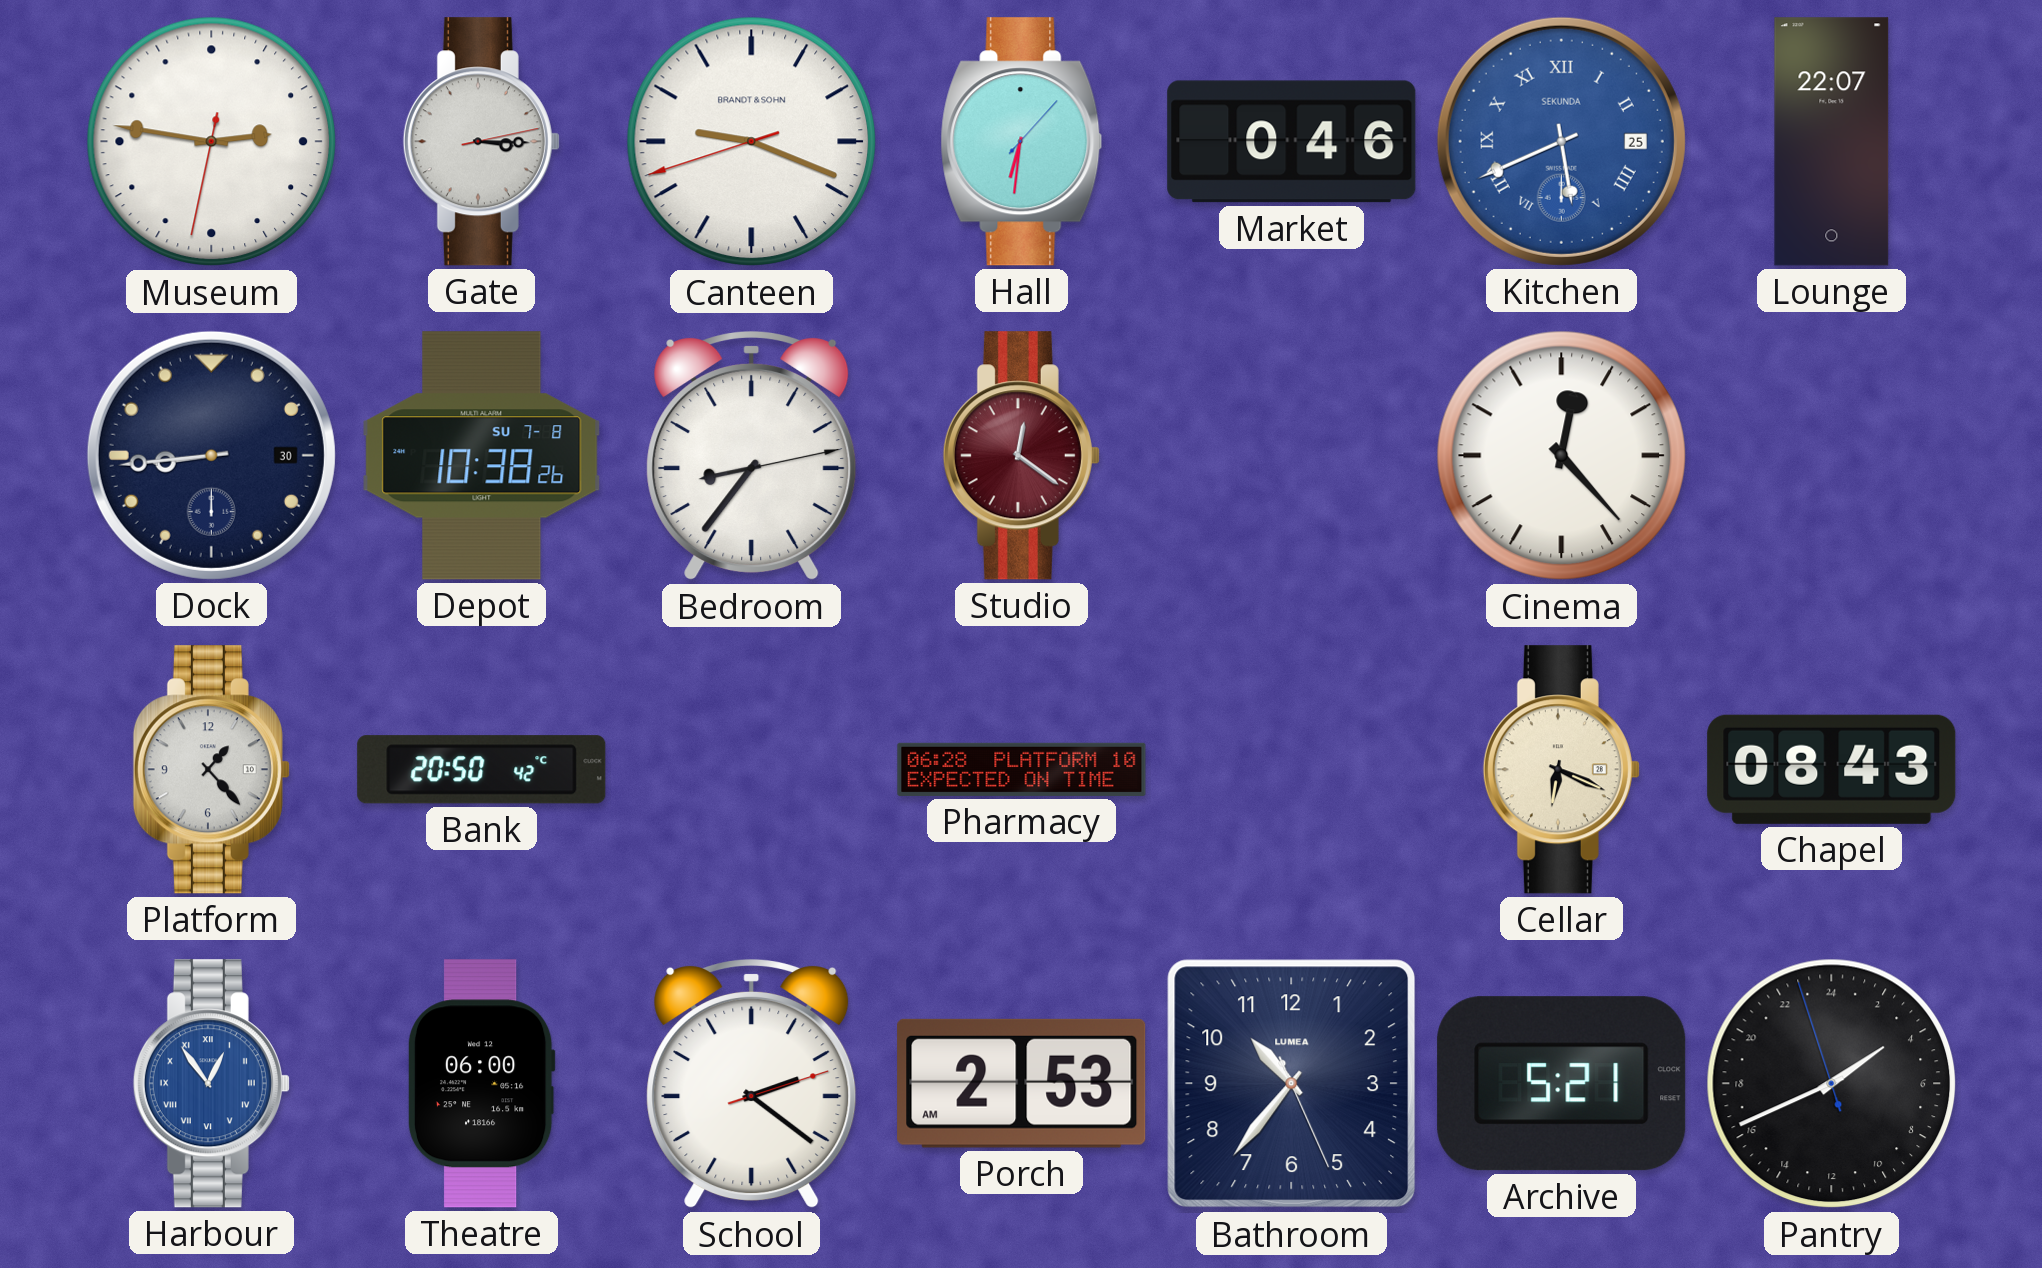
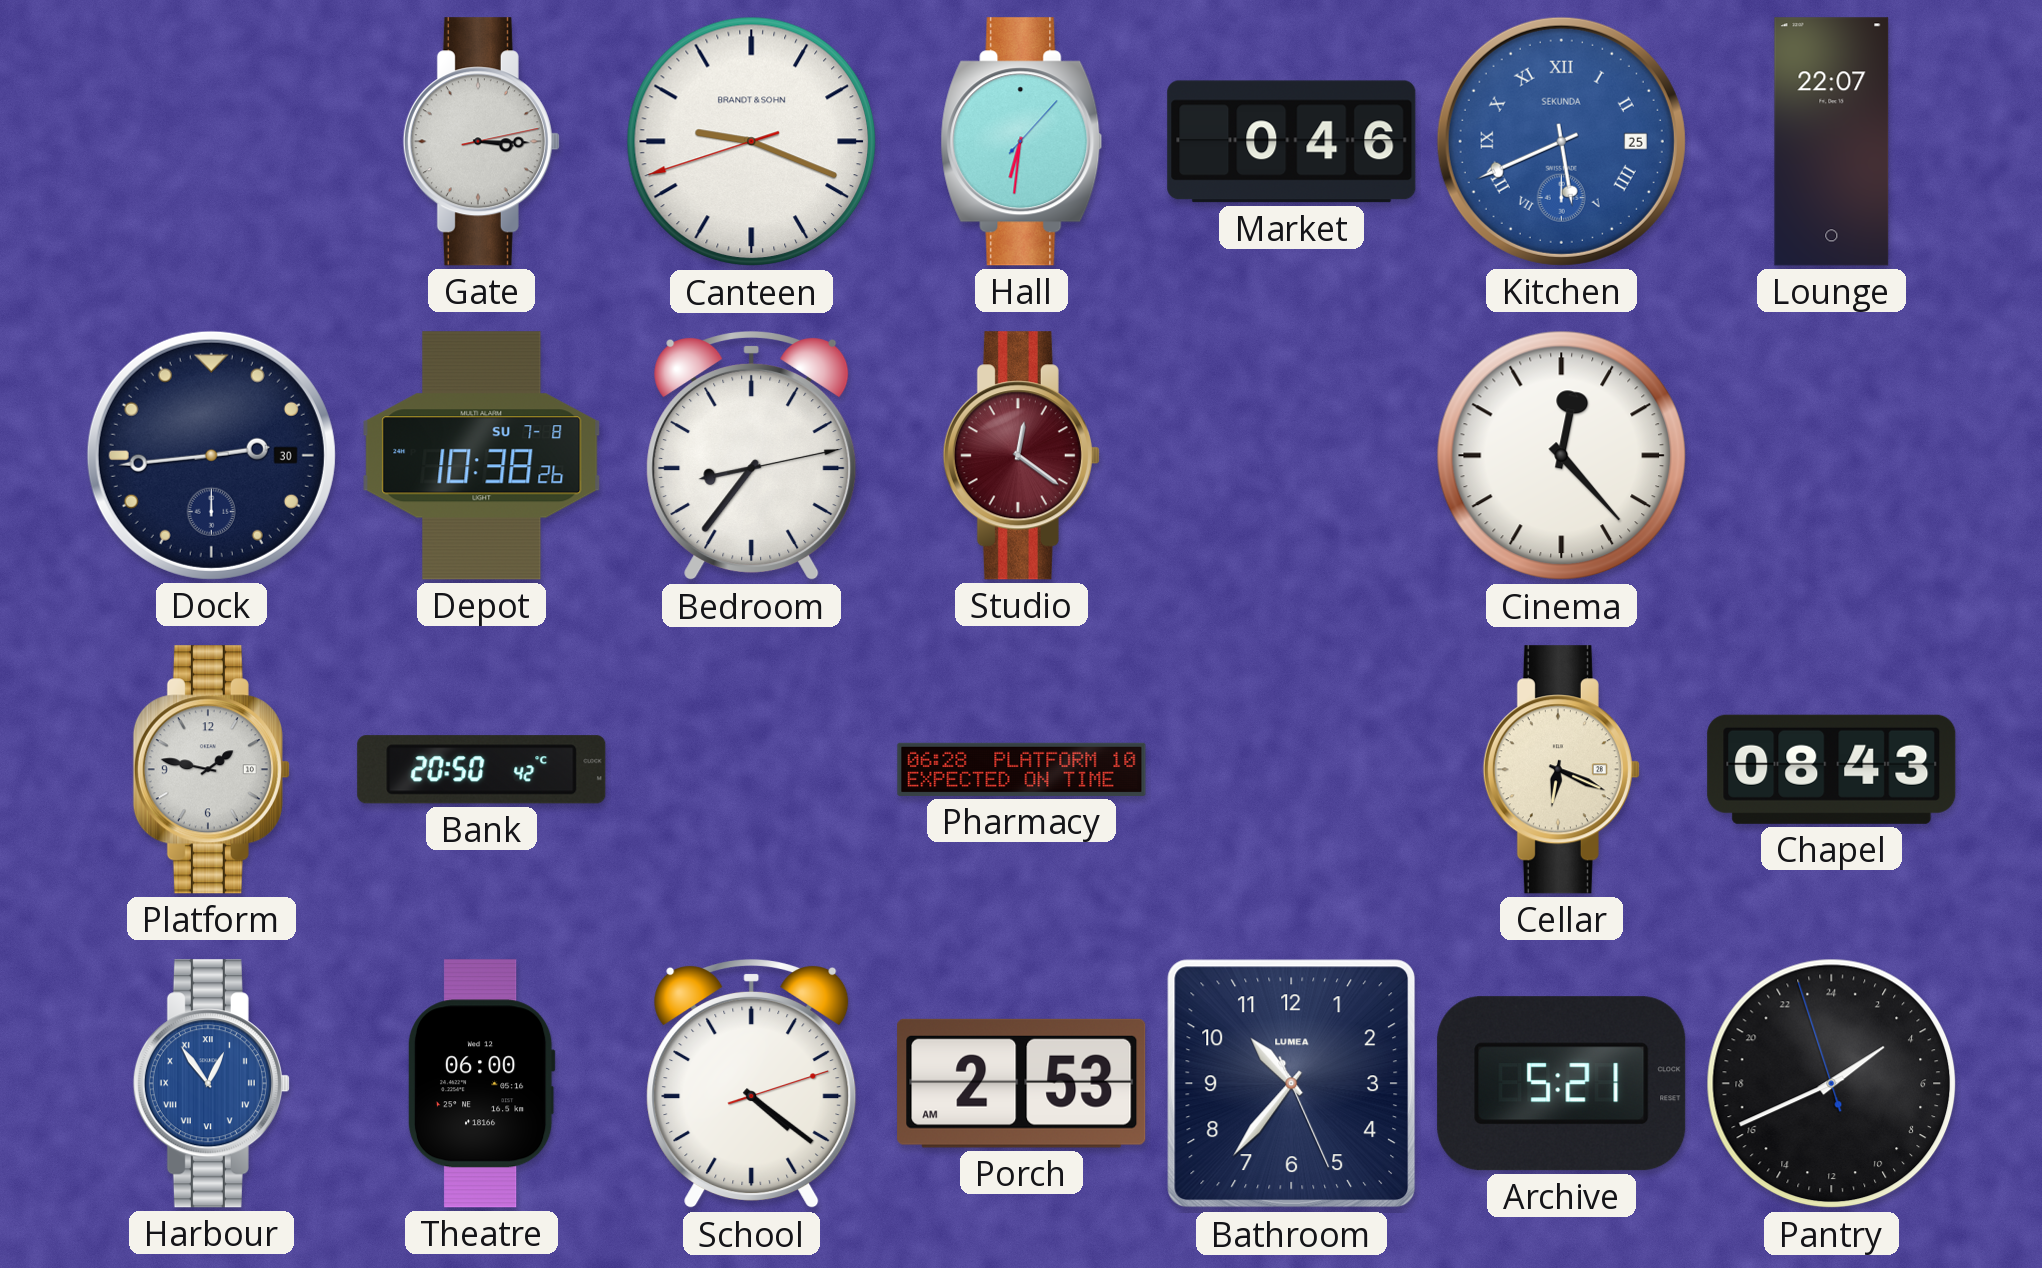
Museum: 2:46 -> none
Dock: 8:44 -> 2:44
Platform: 1:23 -> 1:47
School: 2:21 -> 4:21
